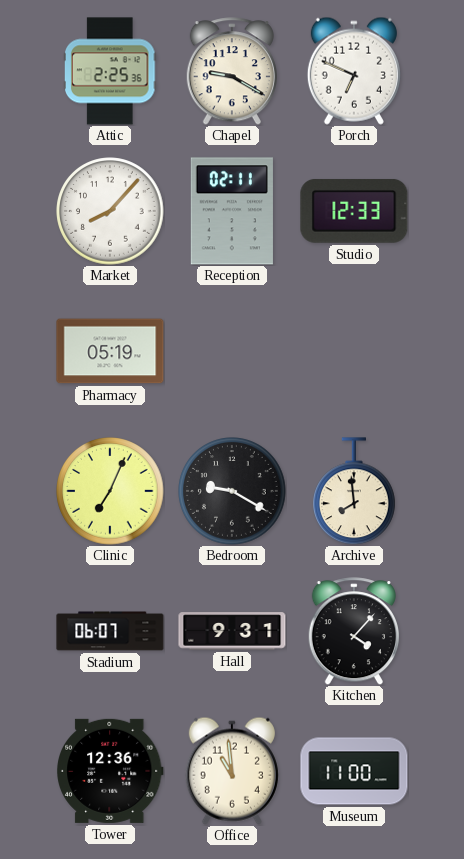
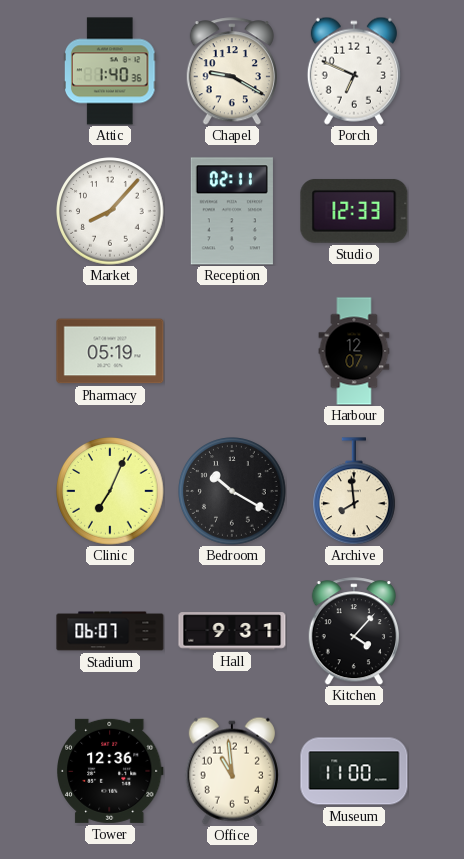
Attic: 2:25 -> 1:40
Harbour: none -> 12:07
Bedroom: 9:20 -> 10:20
